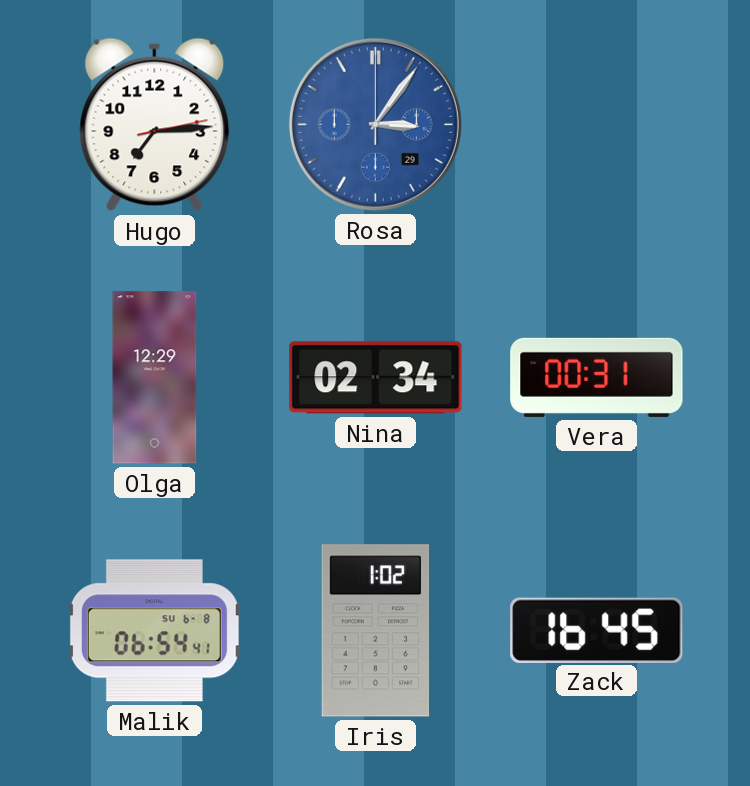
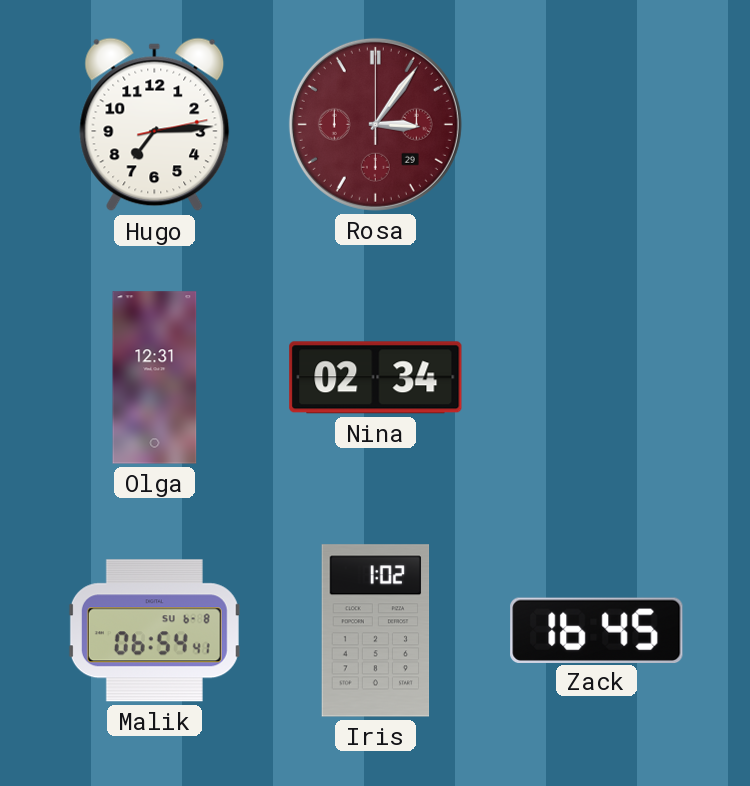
Rosa dial: blue -> burgundy
Olga: 12:29 -> 12:31
Vera: 00:31 -> none
